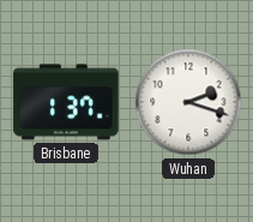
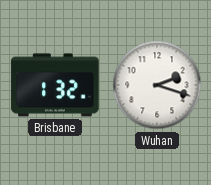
Brisbane: 1:37 -> 1:32
